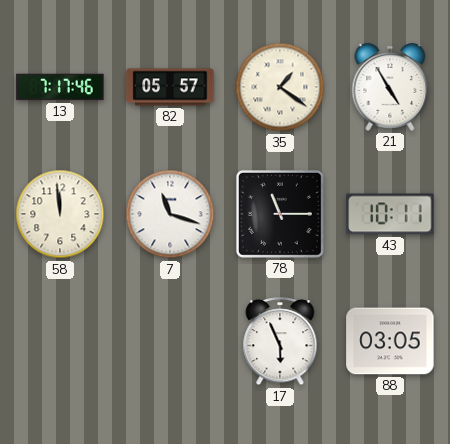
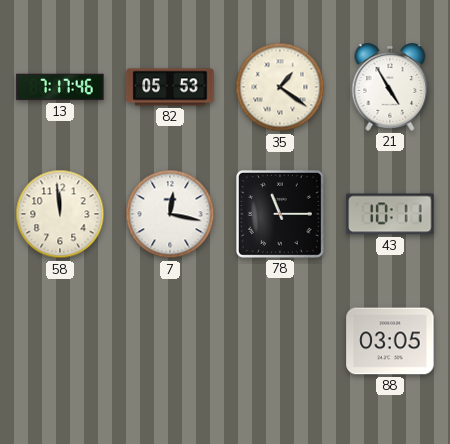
82: 05:57 -> 05:53
7: 11:18 -> 12:17
17: 5:56 -> none
